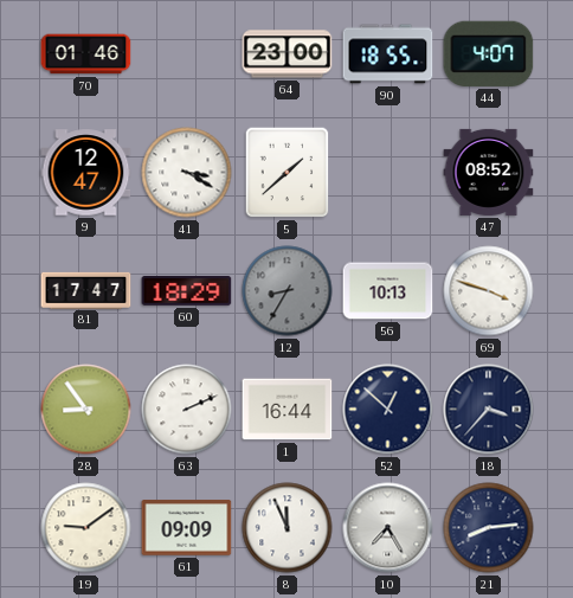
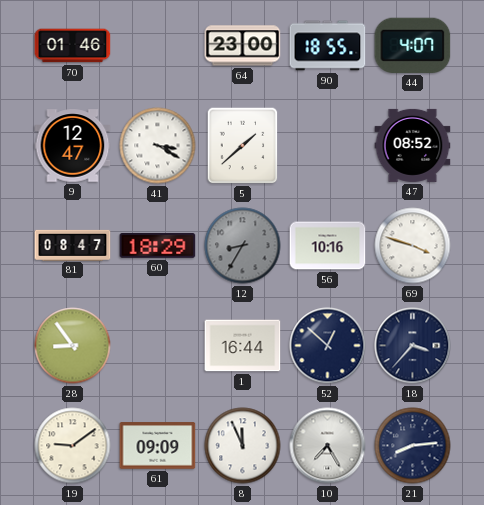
81: 17:47 -> 08:47
56: 10:13 -> 10:16
63: 2:11 -> none
